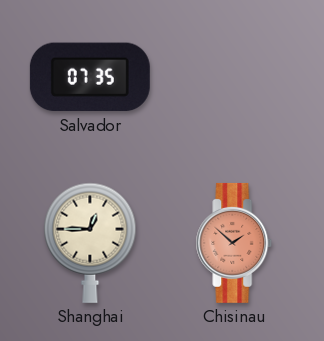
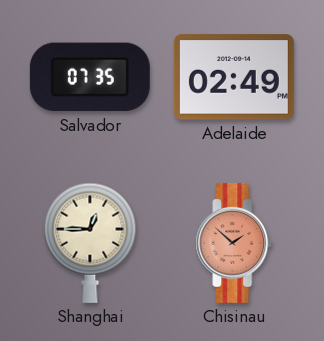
Adelaide: none -> 02:49
